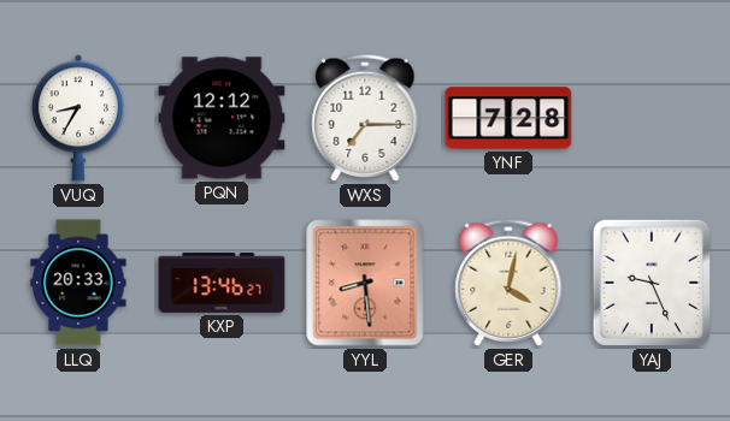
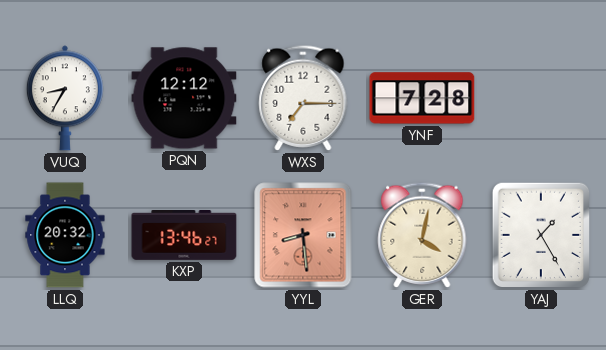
LLQ: 20:33 -> 20:32
YAJ: 9:26 -> 1:25
